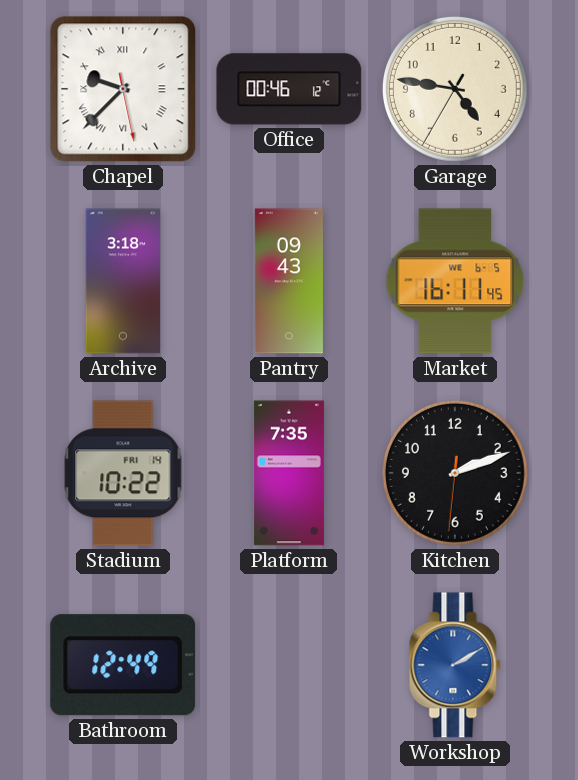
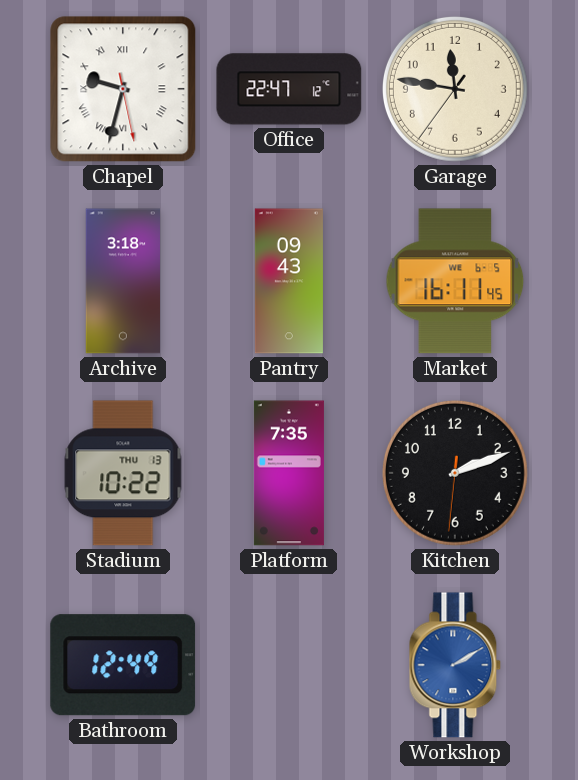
Chapel: 9:37 -> 9:32
Office: 00:46 -> 22:47
Garage: 4:46 -> 11:46
Stadium date: FRI 14 -> THU 13
